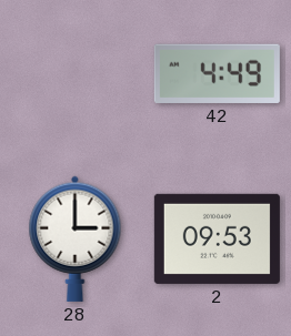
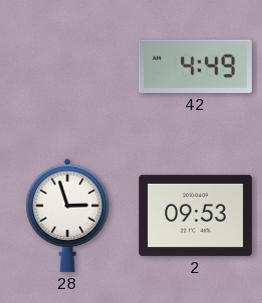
28: 3:00 -> 2:57
